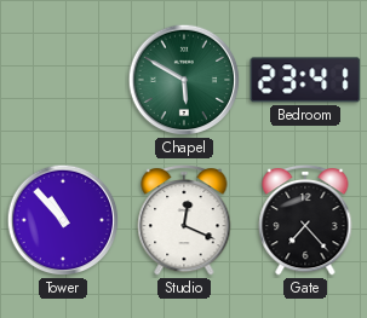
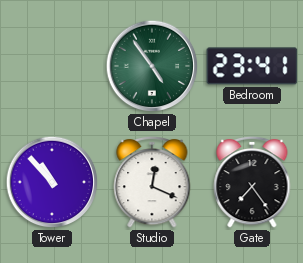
Chapel: 5:50 -> 4:54
Gate: 7:23 -> 7:24
